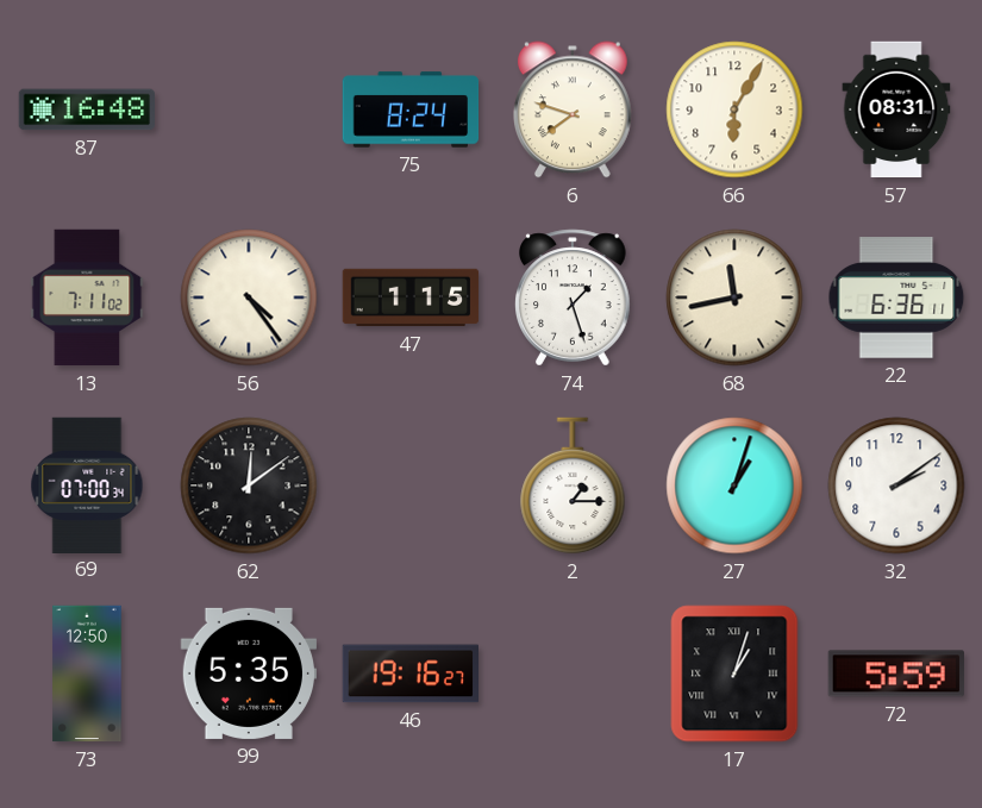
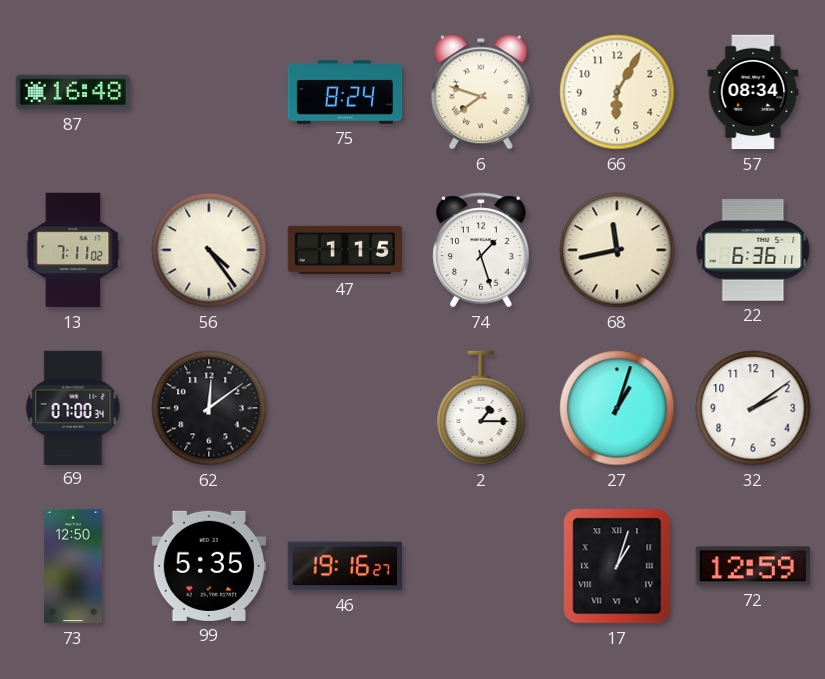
57: 08:31 -> 08:34
72: 5:59 -> 12:59
